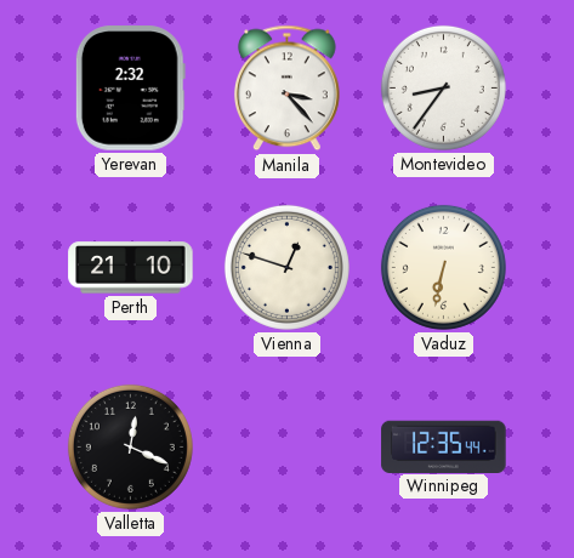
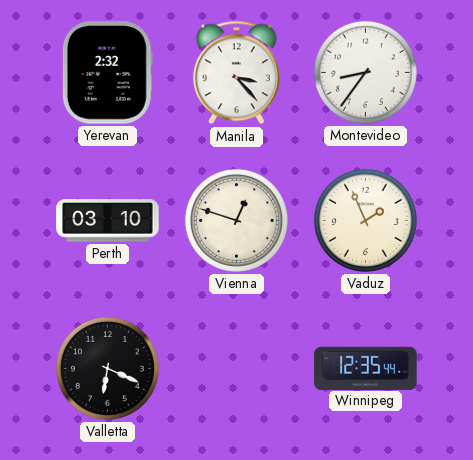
Perth: 21:10 -> 03:10
Vaduz: 6:32 -> 1:56
Valletta: 12:19 -> 6:19
